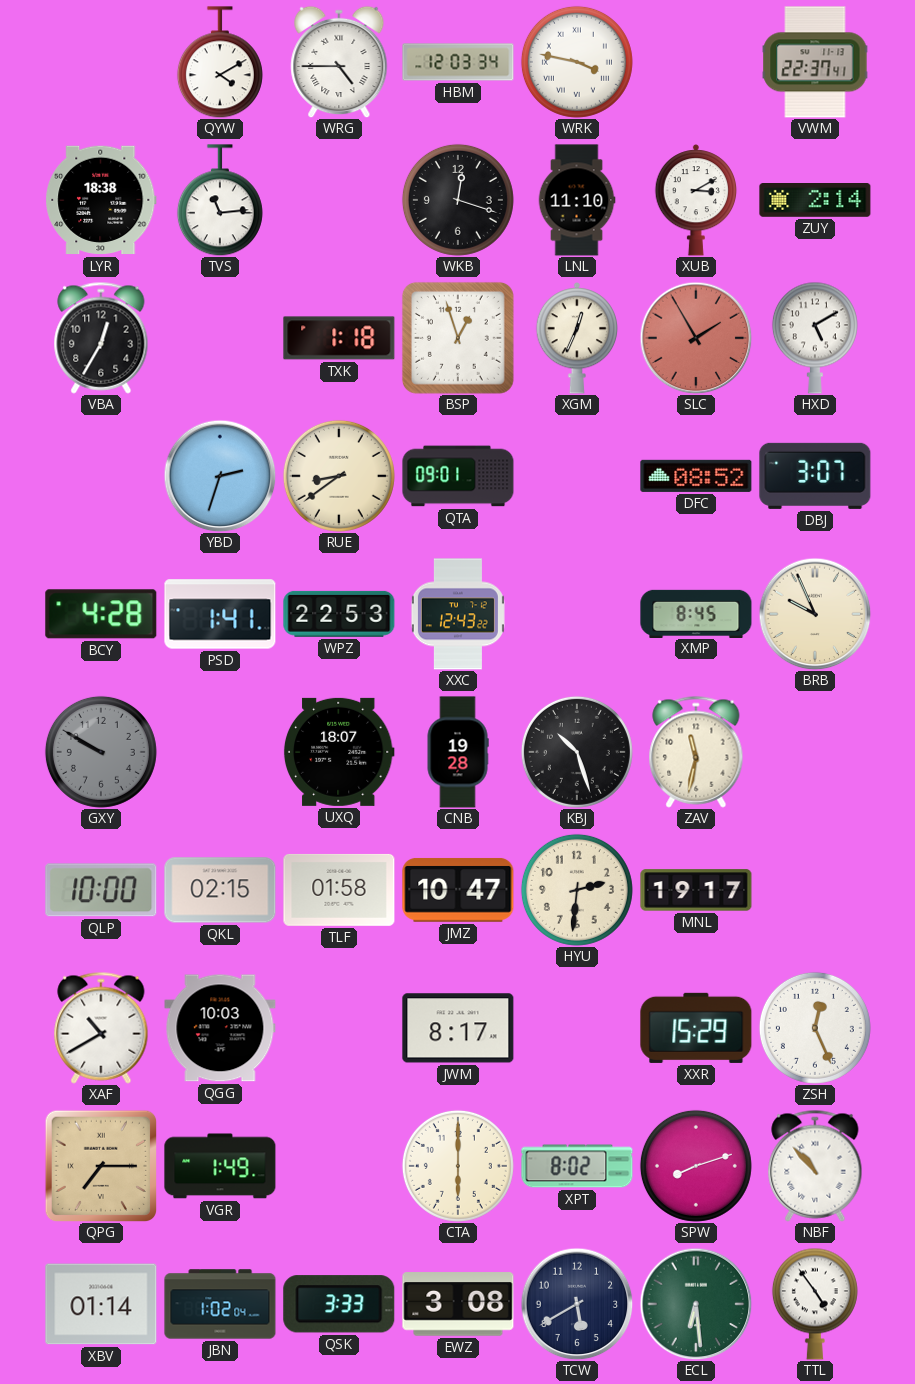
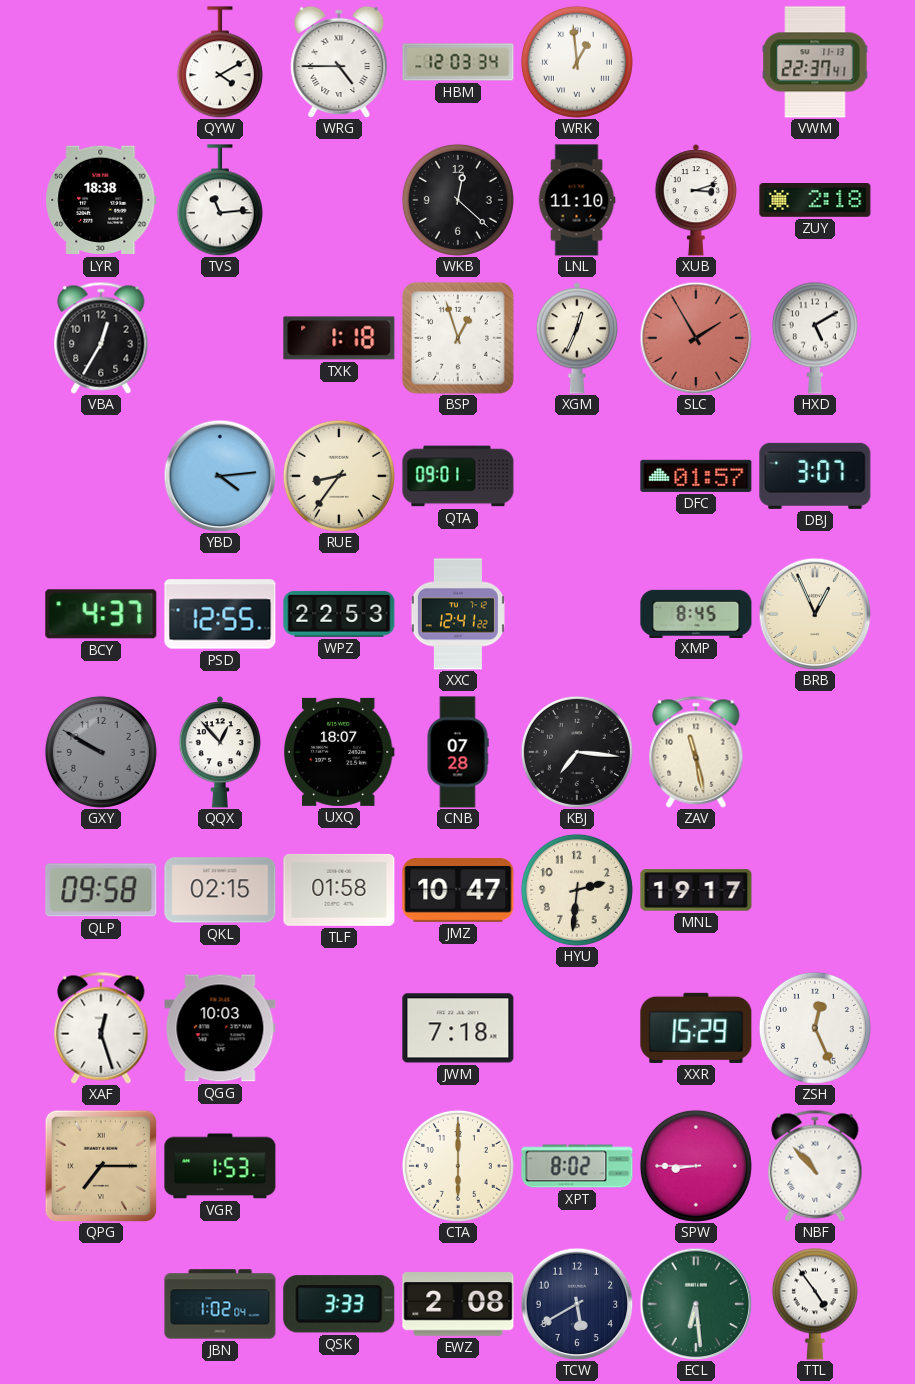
WRK: 3:47 -> 12:59
WKB: 12:18 -> 12:22
XUB: 3:10 -> 3:12
ZUY: 2:14 -> 2:18
YBD: 2:33 -> 4:14
RUE: 8:39 -> 8:36
DFC: 08:52 -> 01:57
BCY: 4:28 -> 4:37
PSD: 1:41 -> 12:55
XXC: 12:43 -> 12:41
BRB: 9:56 -> 12:56
QQX: none -> 12:53
CNB: 19:28 -> 07:28
KBJ: 10:27 -> 7:16
ZAV: 11:32 -> 11:28
QLP: 10:00 -> 09:58
XAF: 10:40 -> 12:27
JWM: 8:17 -> 7:18
VGR: 1:49 -> 1:53
SPW: 8:12 -> 8:45
XBV: 01:14 -> none
EWZ: 3:08 -> 2:08
